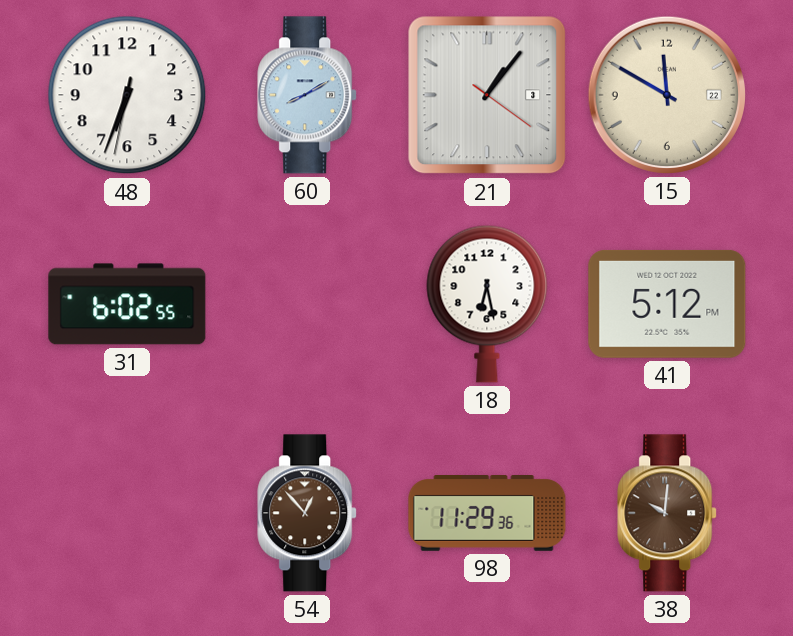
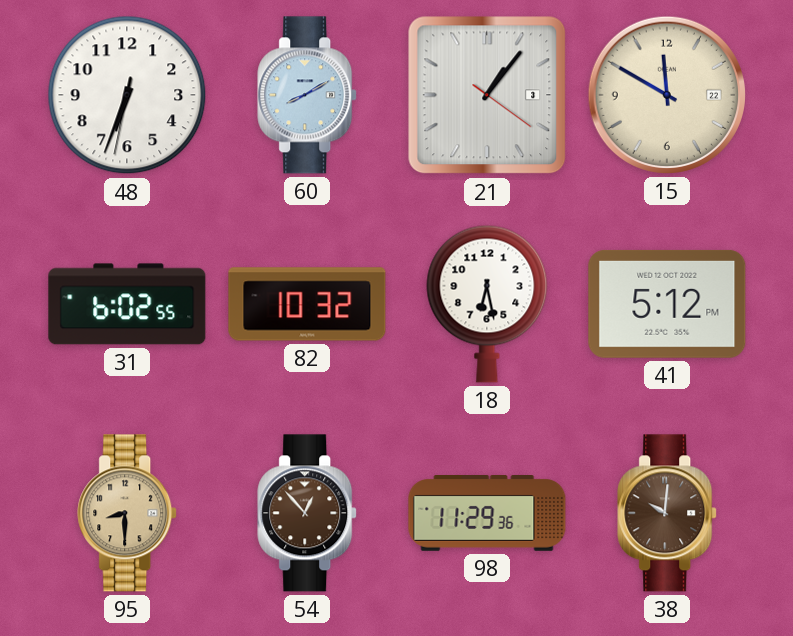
82: none -> 10:32
95: none -> 8:30
